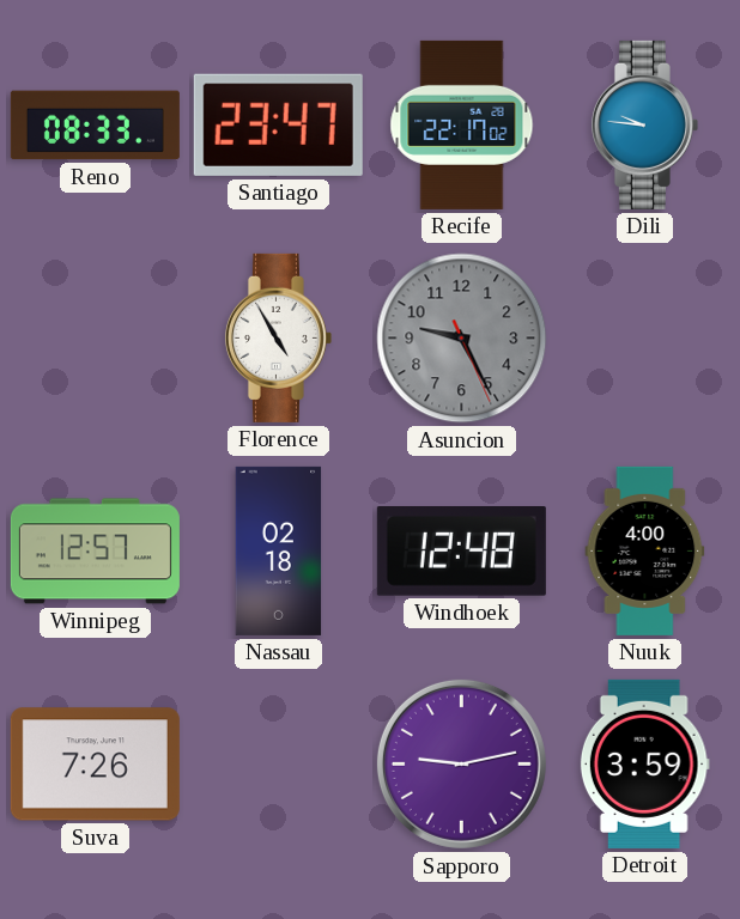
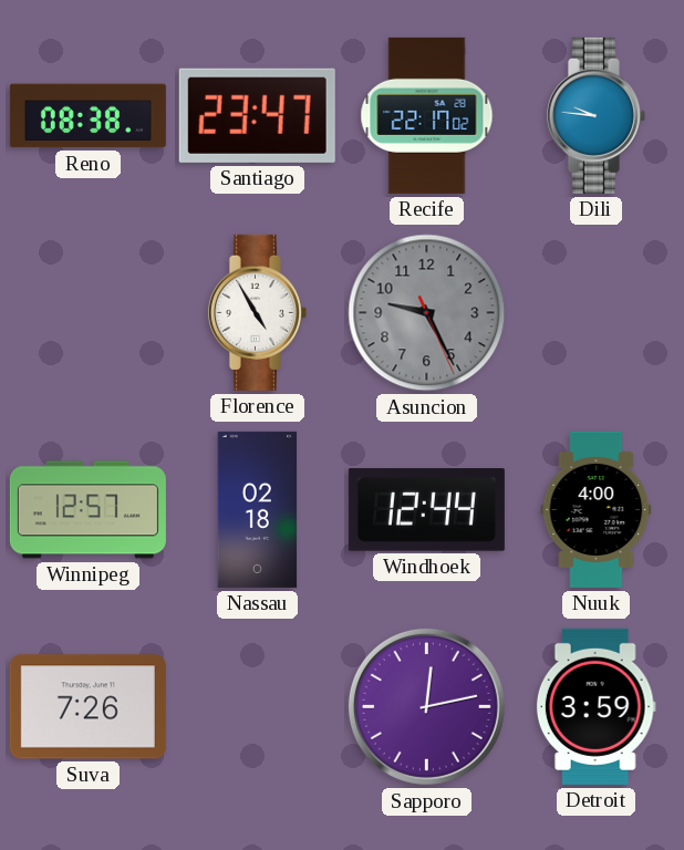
Reno: 08:33 -> 08:38
Windhoek: 12:48 -> 12:44
Sapporo: 9:13 -> 12:13
